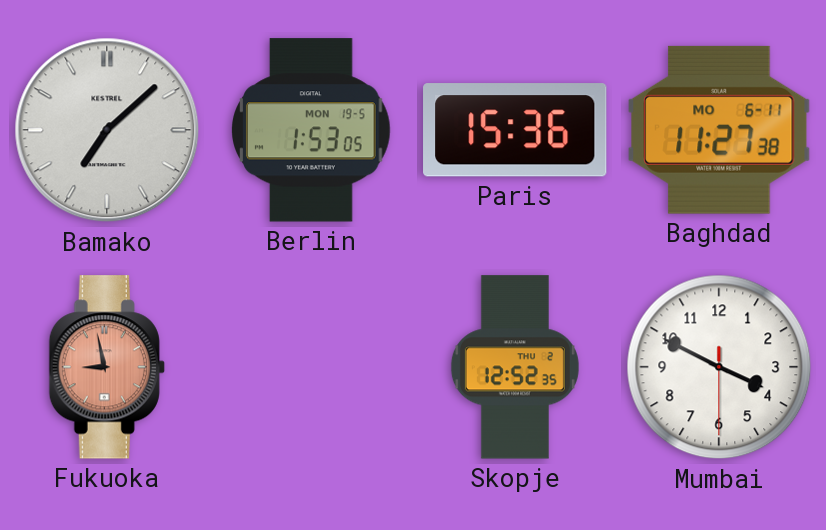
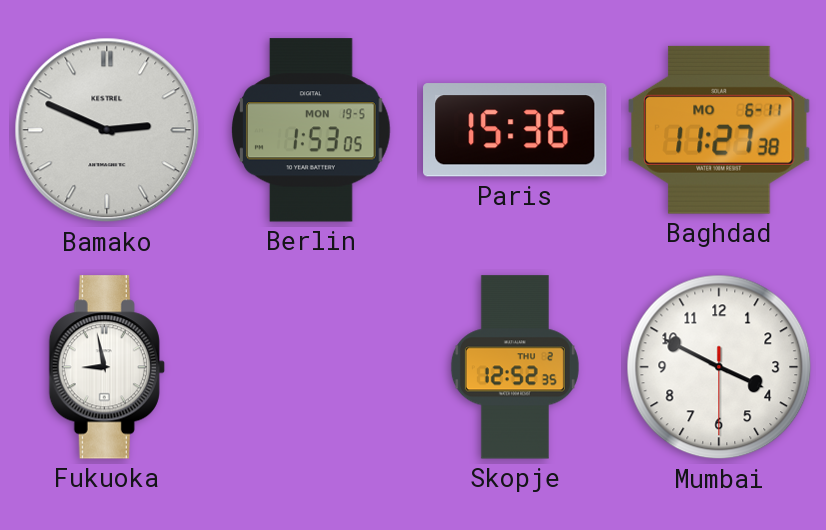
Bamako: 7:08 -> 2:49
Fukuoka dial: salmon -> white
